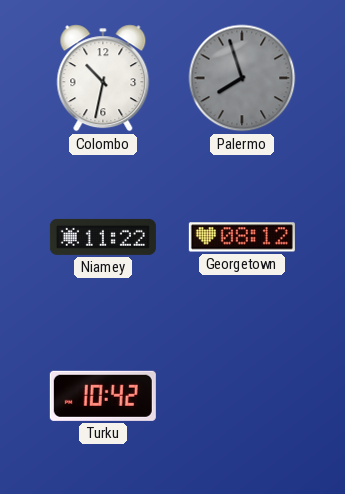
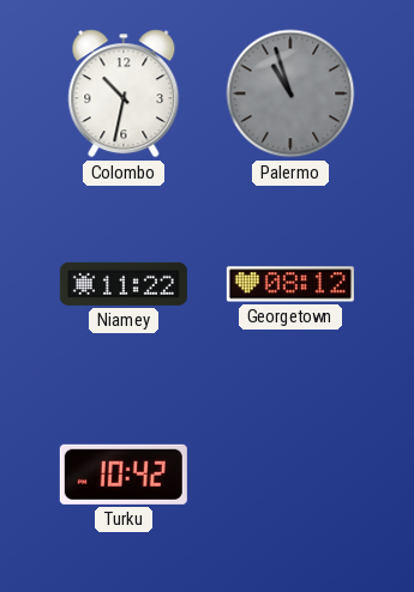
Palermo: 7:57 -> 10:57
